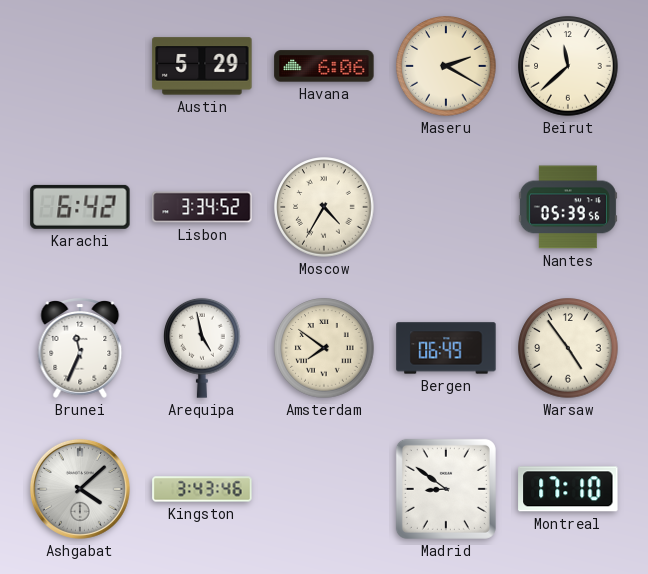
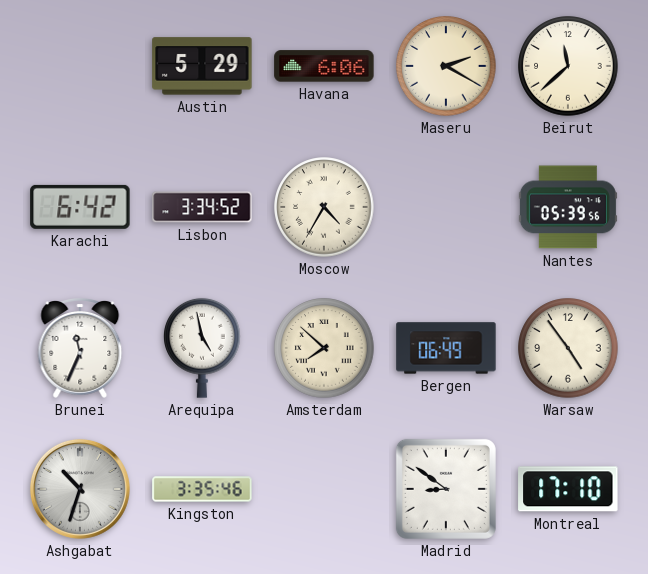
Amsterdam: 7:51 -> 7:52
Ashgabat: 4:08 -> 10:33
Kingston: 3:43 -> 3:35
